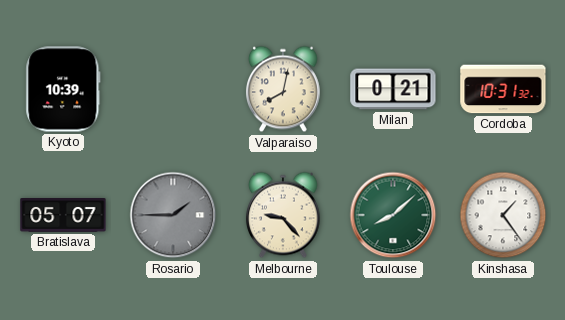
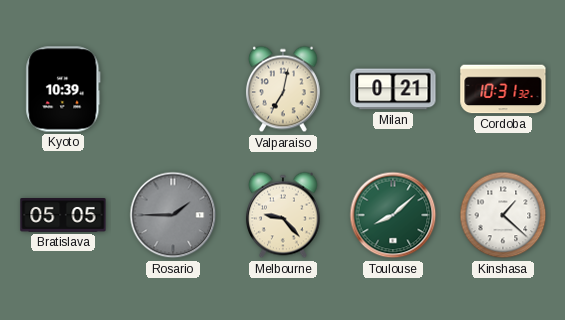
Valparaiso: 8:02 -> 7:02
Bratislava: 05:07 -> 05:05
Kinshasa: 1:24 -> 1:22
